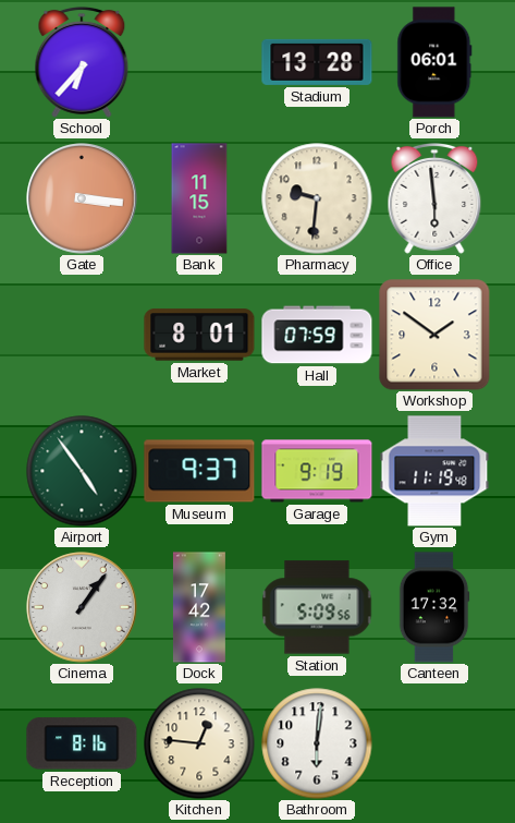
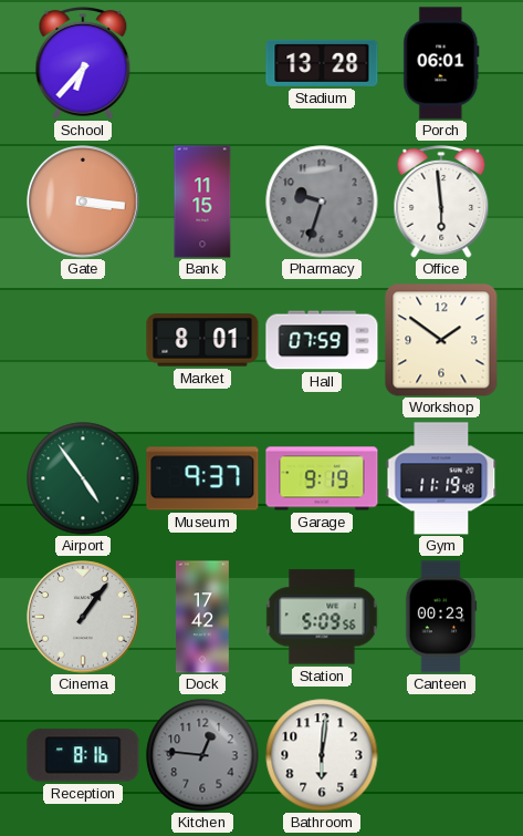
Pharmacy: 9:31 -> 9:33
Pharmacy dial: cream -> grey
Canteen: 17:32 -> 00:23
Kitchen dial: cream -> grey
